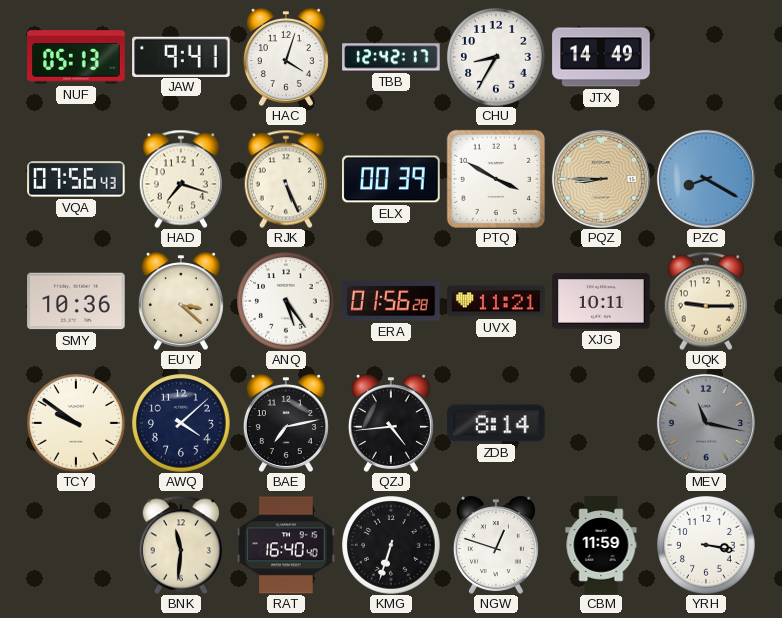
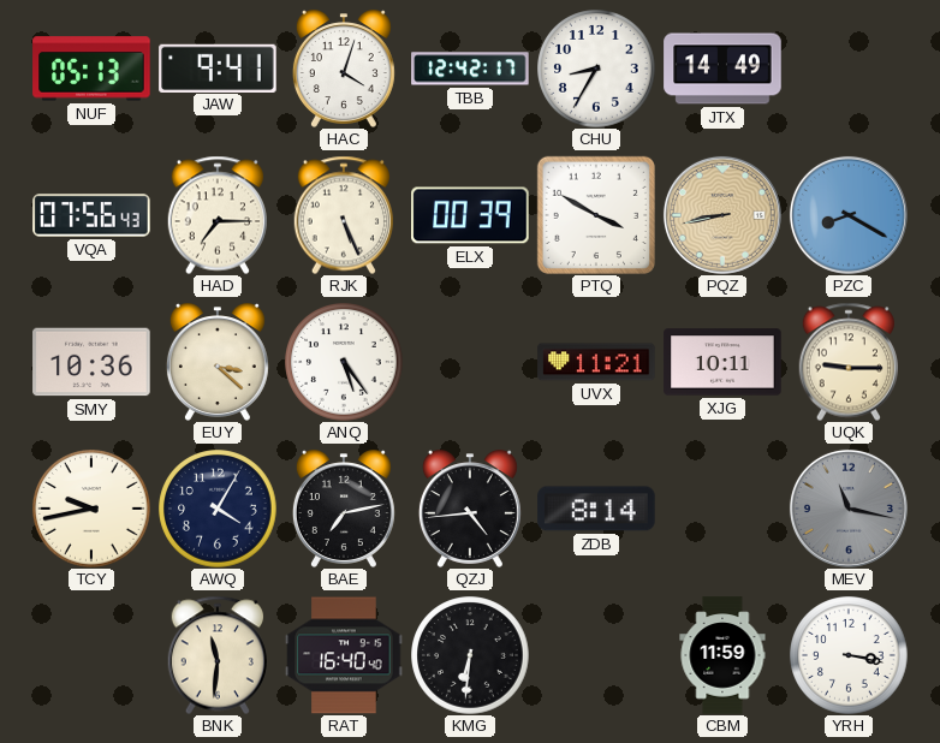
HAD: 7:18 -> 7:15
PQZ: 8:45 -> 8:43
ERA: 01:56 -> none
TCY: 9:51 -> 9:43
AWQ: 4:08 -> 4:05
KMG: 6:33 -> 6:31
NGW: 12:48 -> none
